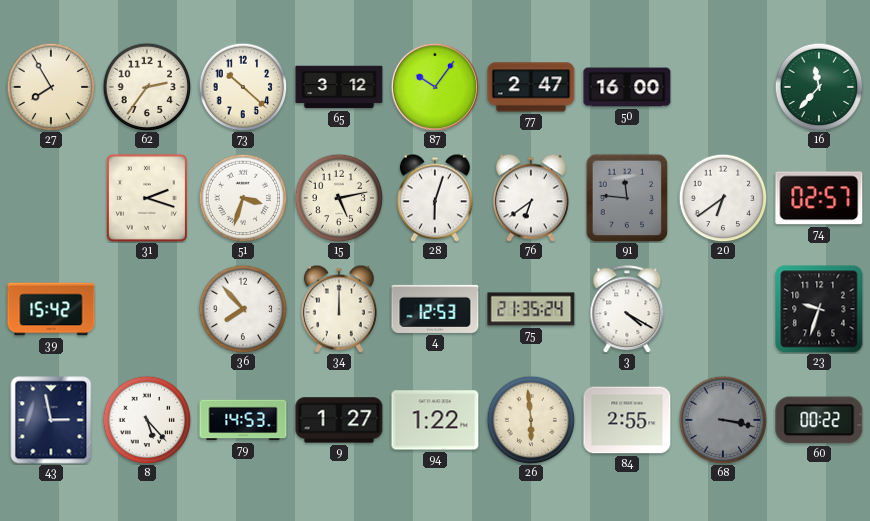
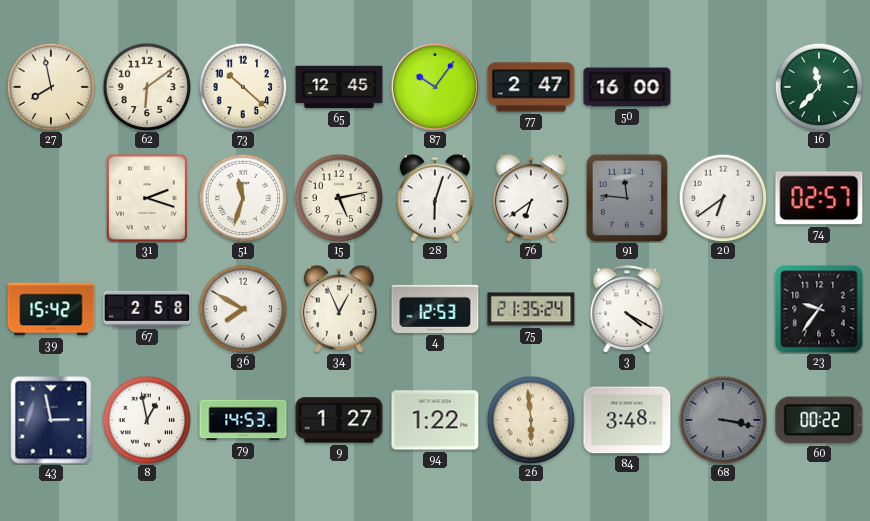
27: 7:55 -> 7:58
62: 2:36 -> 6:09
65: 3:12 -> 12:45
51: 3:33 -> 11:33
67: none -> 2:58
36: 7:53 -> 7:50
34: 12:00 -> 12:56
23: 9:33 -> 9:36
8: 5:23 -> 12:58
84: 2:55 -> 3:48
